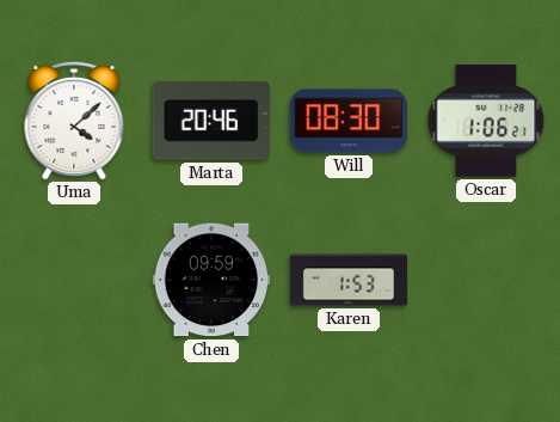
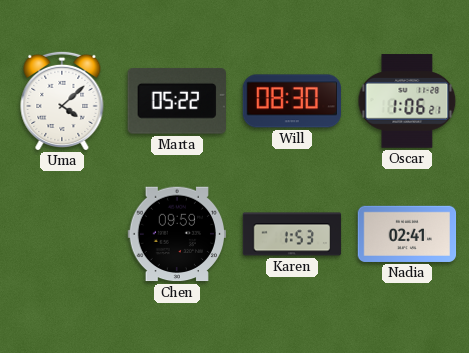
Marta: 20:46 -> 05:22
Nadia: none -> 02:41
